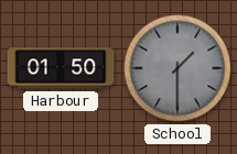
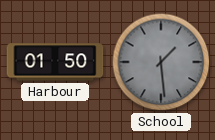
School: 1:30 -> 1:29
